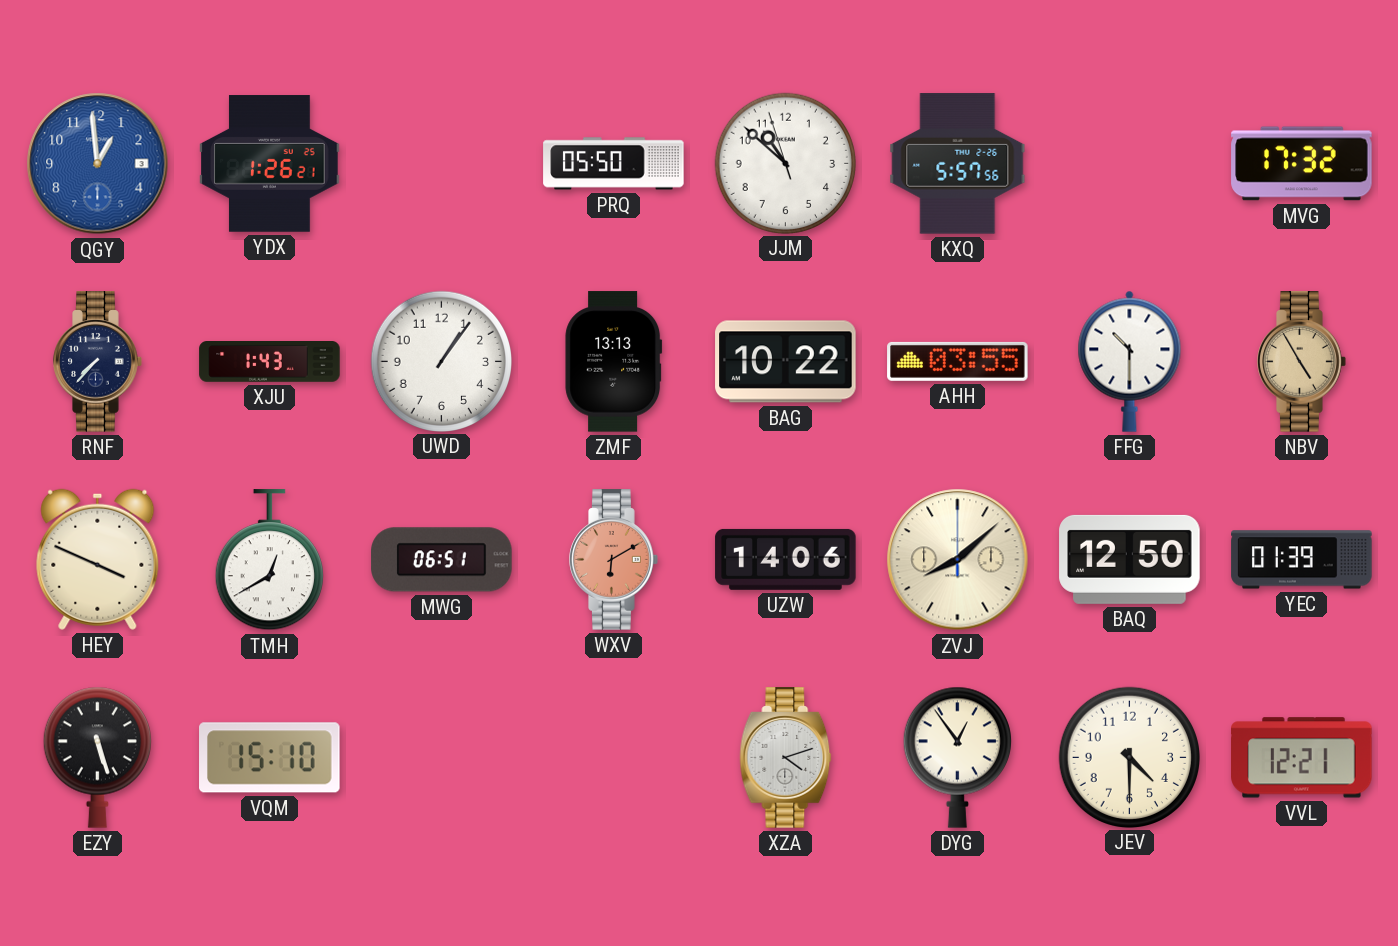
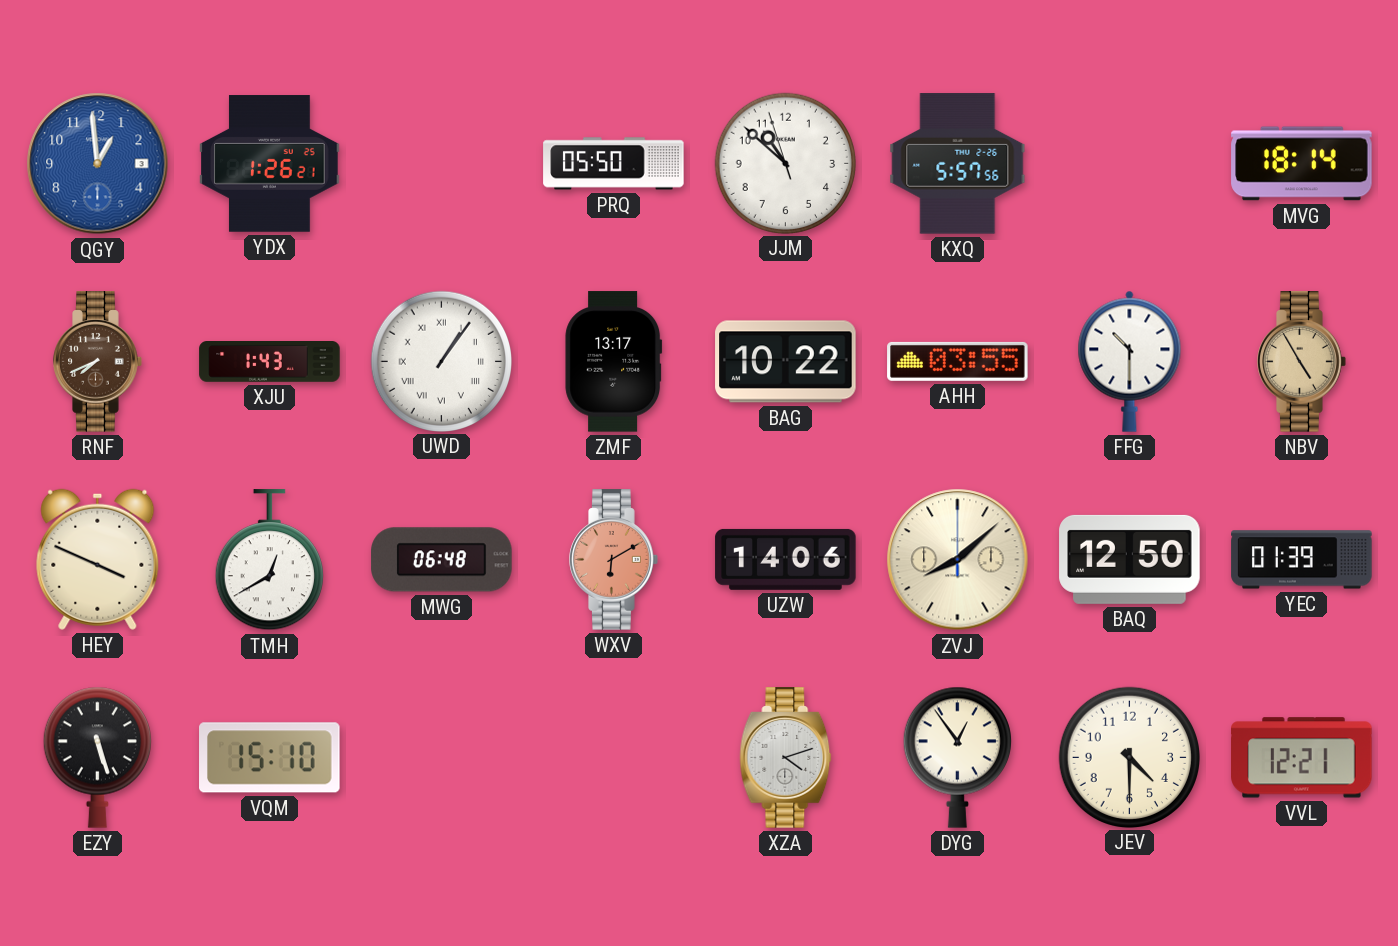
MVG: 17:32 -> 18:14
RNF: 7:37 -> 7:41
RNF dial: navy -> brown
UWD numerals: Arabic -> Roman
ZMF: 13:13 -> 13:17
MWG: 06:51 -> 06:48
